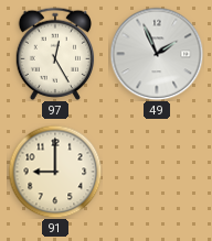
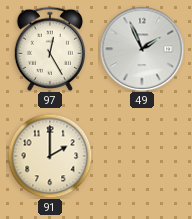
91: 9:00 -> 2:00
